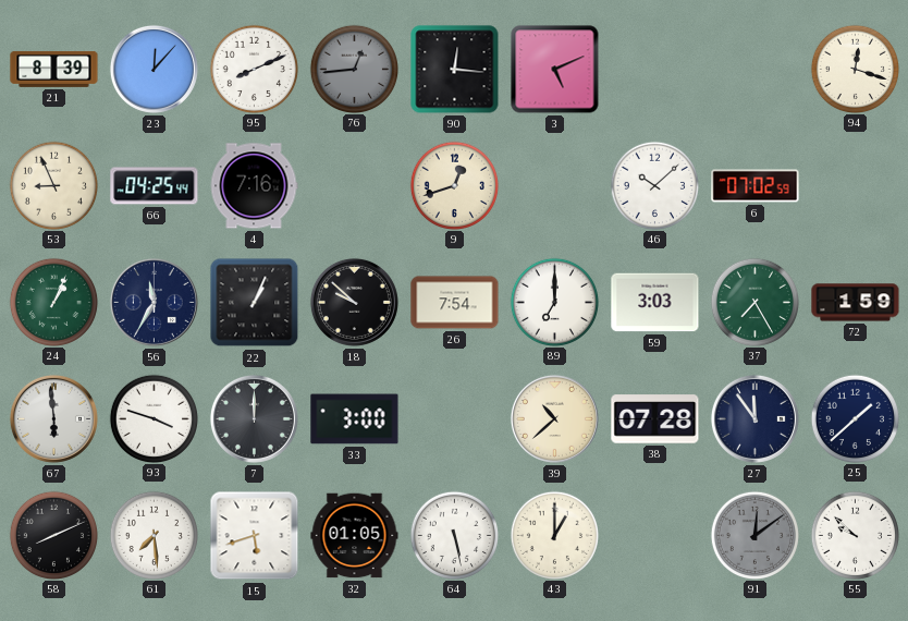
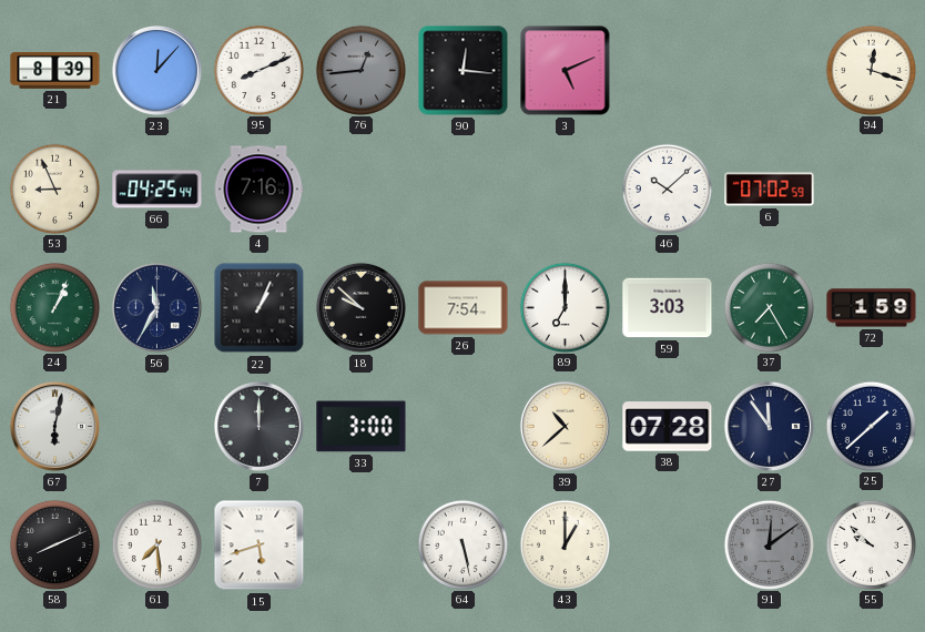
9: 12:42 -> none
67: 5:59 -> 6:02
93: 3:48 -> none
32: 01:05 -> none
